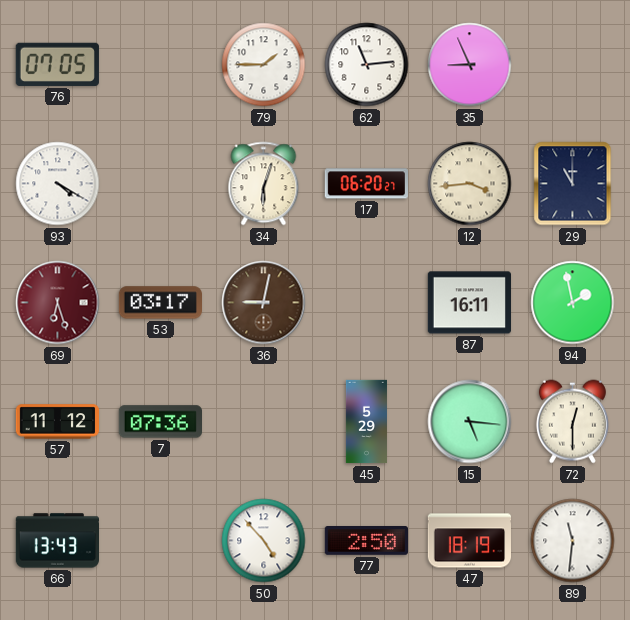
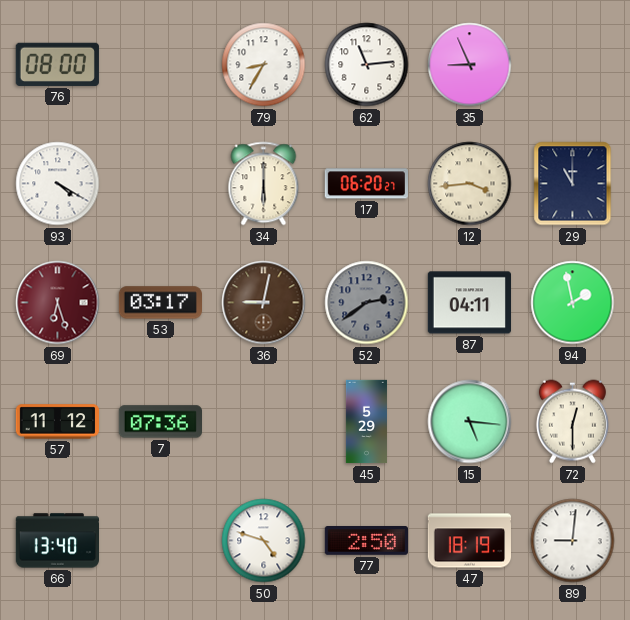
76: 07:05 -> 08:00
79: 1:45 -> 8:35
34: 6:03 -> 6:00
52: none -> 2:39
87: 16:11 -> 04:11
66: 13:43 -> 13:40
50: 4:53 -> 4:48
89: 11:31 -> 9:01
